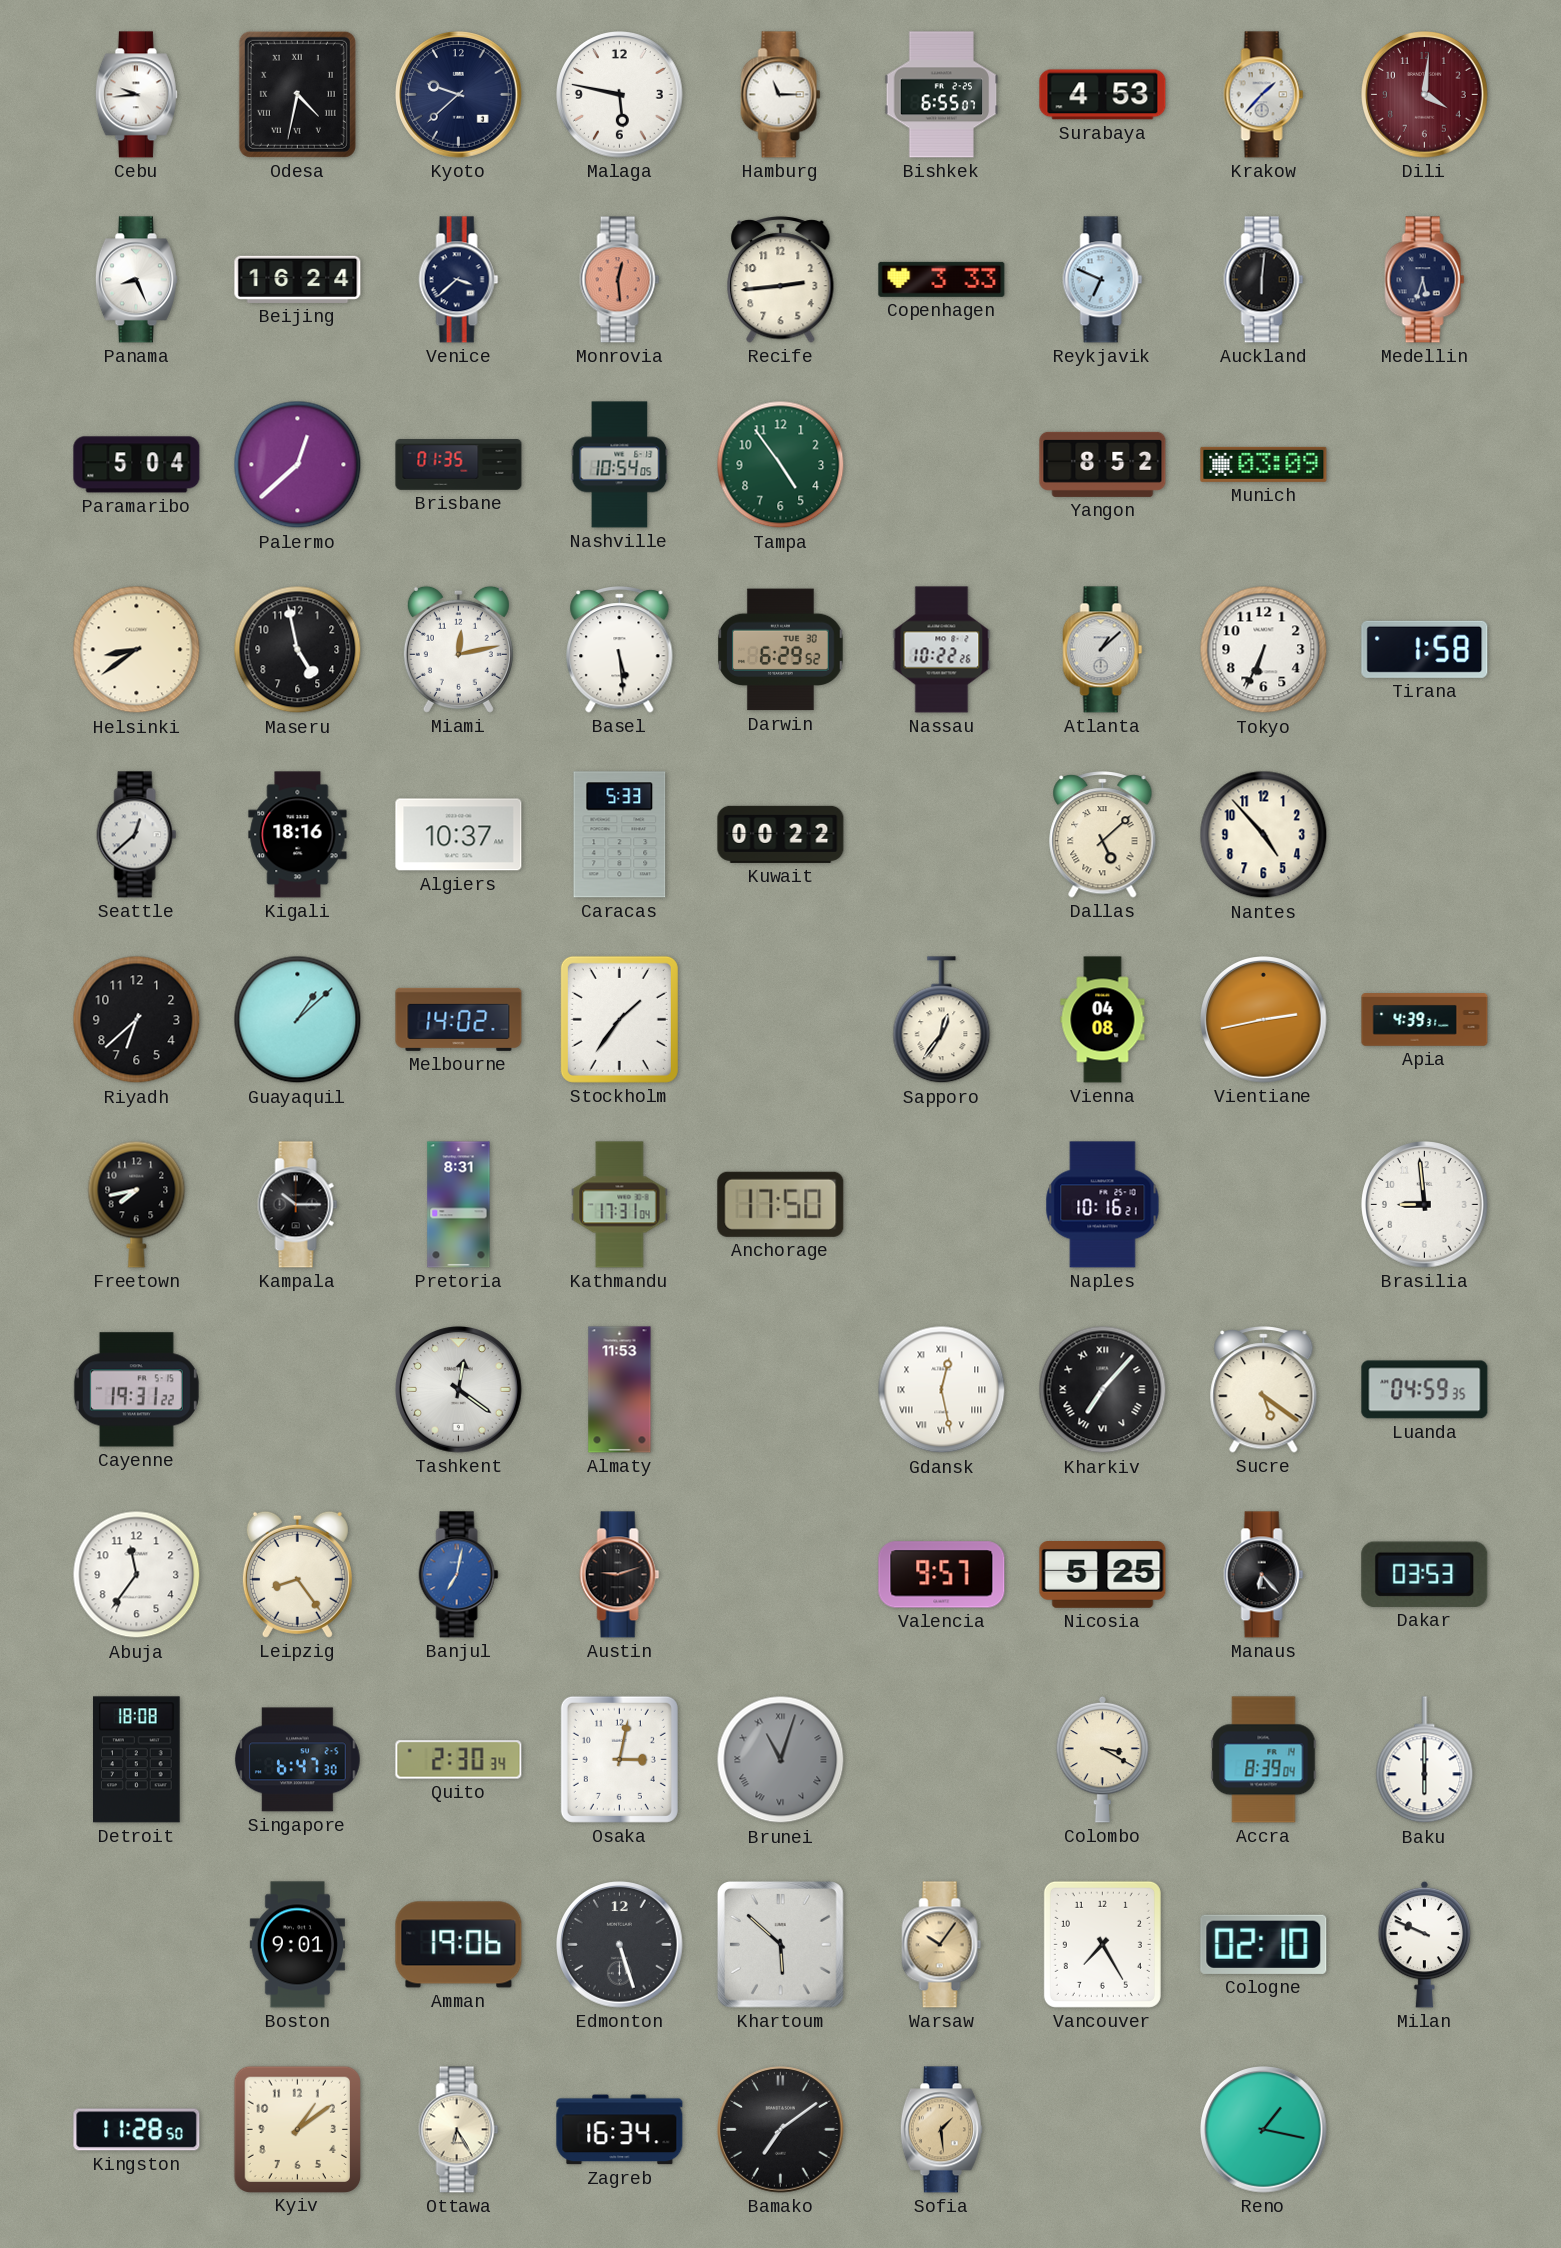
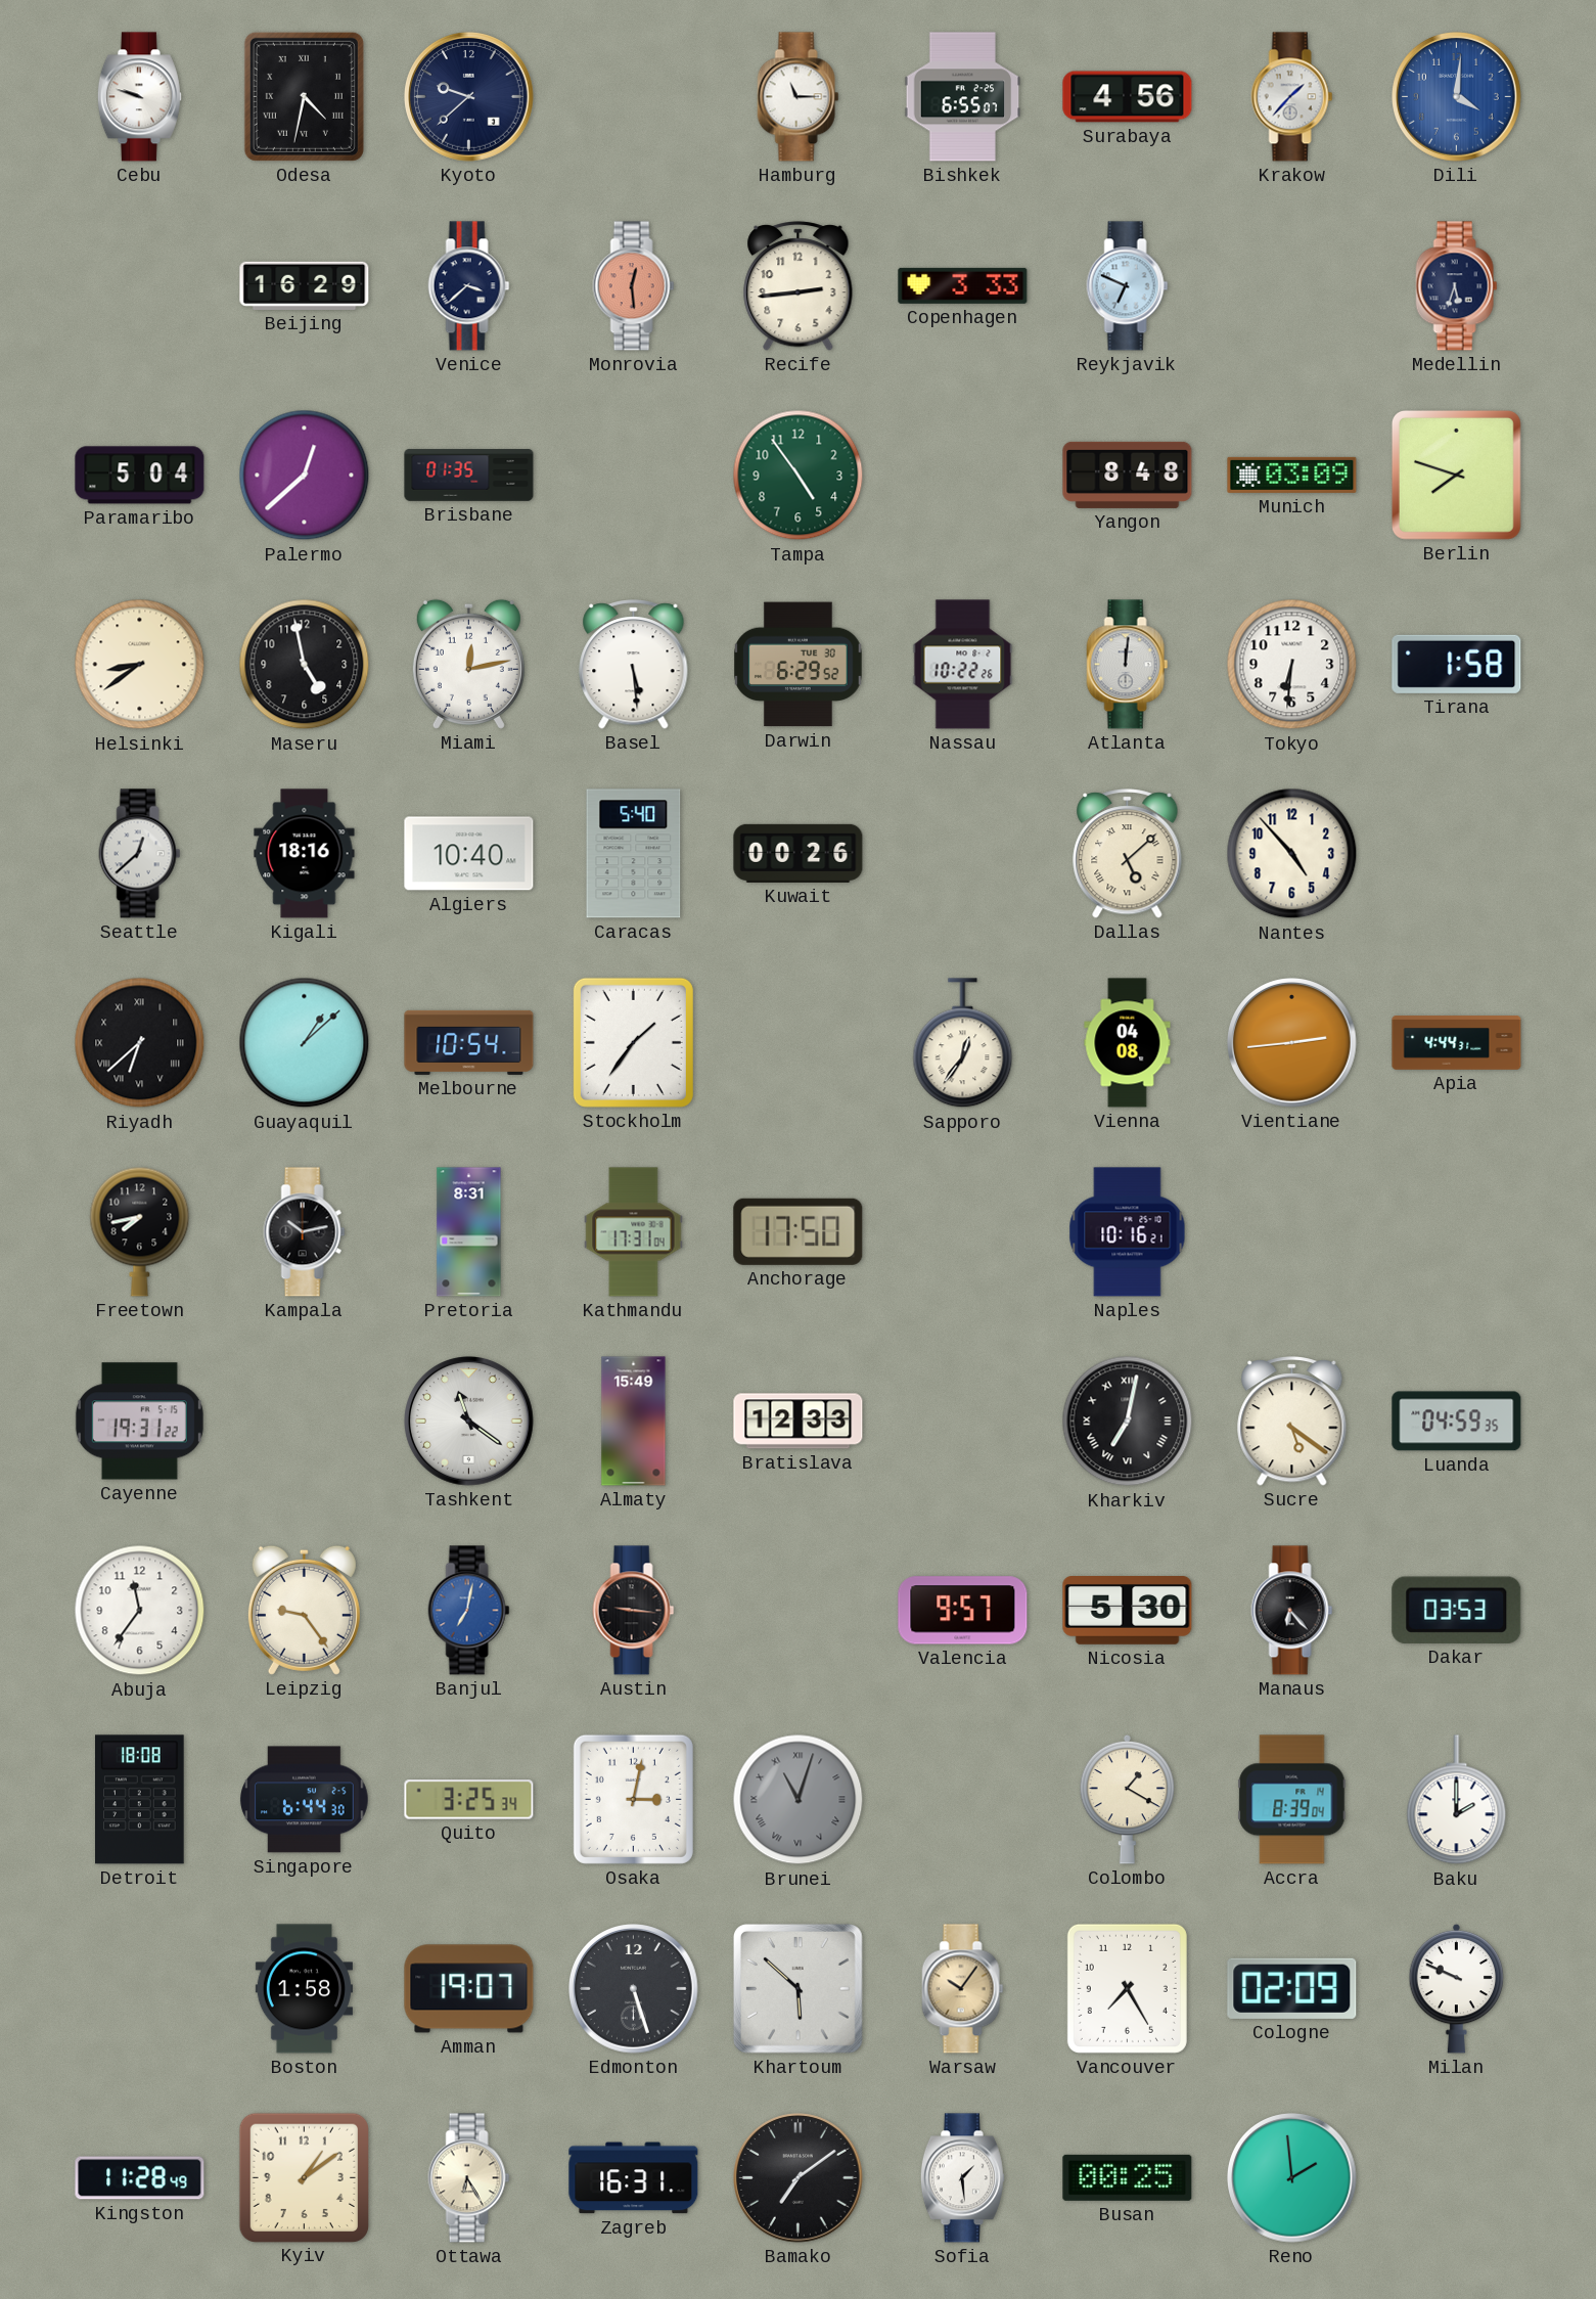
Cebu: 9:44 -> 9:48
Malaga: 5:47 -> none
Surabaya: 4:53 -> 4:56
Dili dial: burgundy -> blue
Panama: 8:26 -> none
Beijing: 16:24 -> 16:29
Auckland: 6:01 -> none
Nashville: 10:54 -> none
Yangon: 8:52 -> 8:48
Berlin: none -> 7:48
Atlanta: 1:08 -> 12:01
Tokyo: 6:34 -> 6:31
Algiers: 10:37 -> 10:40
Caracas: 5:33 -> 5:40
Kuwait: 00:22 -> 00:26
Riyadh numerals: Arabic -> Roman
Melbourne: 14:02 -> 10:54
Vientiane: 2:43 -> 2:44
Apia: 4:39 -> 4:44
Kampala: 10:15 -> 10:13
Brasilia: 8:59 -> none
Tashkent: 12:21 -> 11:21
Almaty: 11:53 -> 15:49
Bratislava: none -> 12:33
Gdansk: 12:28 -> none
Kharkiv: 7:07 -> 7:02
Leipzig: 8:24 -> 9:24
Austin: 9:12 -> 9:16
Nicosia: 5:25 -> 5:30
Singapore: 6:47 -> 6:44
Quito: 2:30 -> 3:25
Colombo: 3:20 -> 1:20
Baku: 6:00 -> 2:00
Boston: 9:01 -> 1:58
Amman: 19:06 -> 19:07
Cologne: 02:10 -> 02:09
Kingston: 11:28:50 -> 11:28:49
Zagreb: 16:34 -> 16:31
Sofia dial: champagne -> white
Busan: none -> 00:25
Reno: 1:17 -> 1:59
